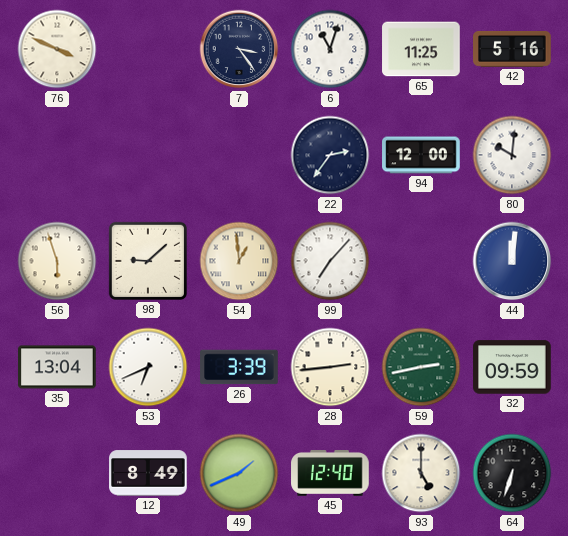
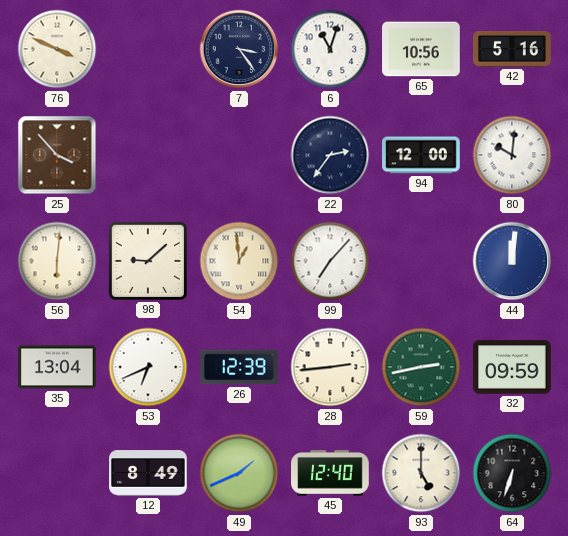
65: 11:25 -> 10:56
25: none -> 3:53
56: 5:57 -> 6:01
26: 3:39 -> 12:39
